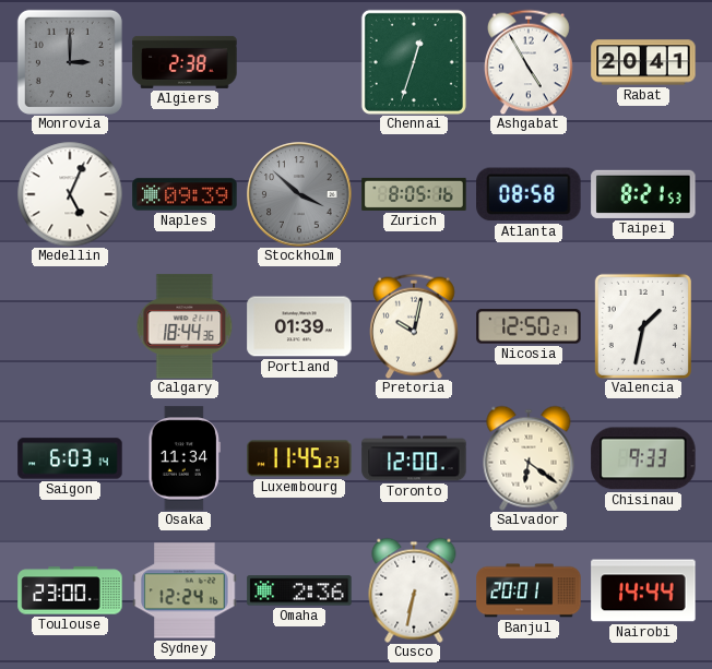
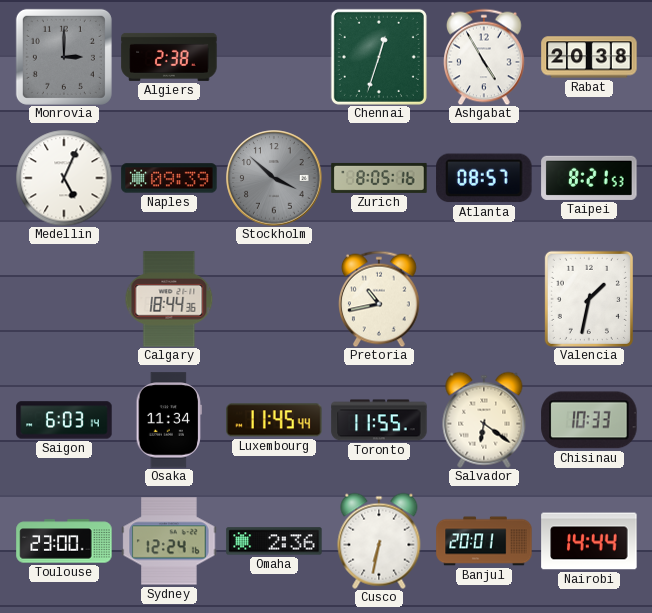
Rabat: 20:41 -> 20:38
Atlanta: 08:58 -> 08:57
Portland: 01:39 -> none
Pretoria: 10:02 -> 10:43
Nicosia: 12:50 -> none
Luxembourg: 11:45:23 -> 11:45:44
Toronto: 12:00 -> 11:55
Chisinau: 9:33 -> 10:33
